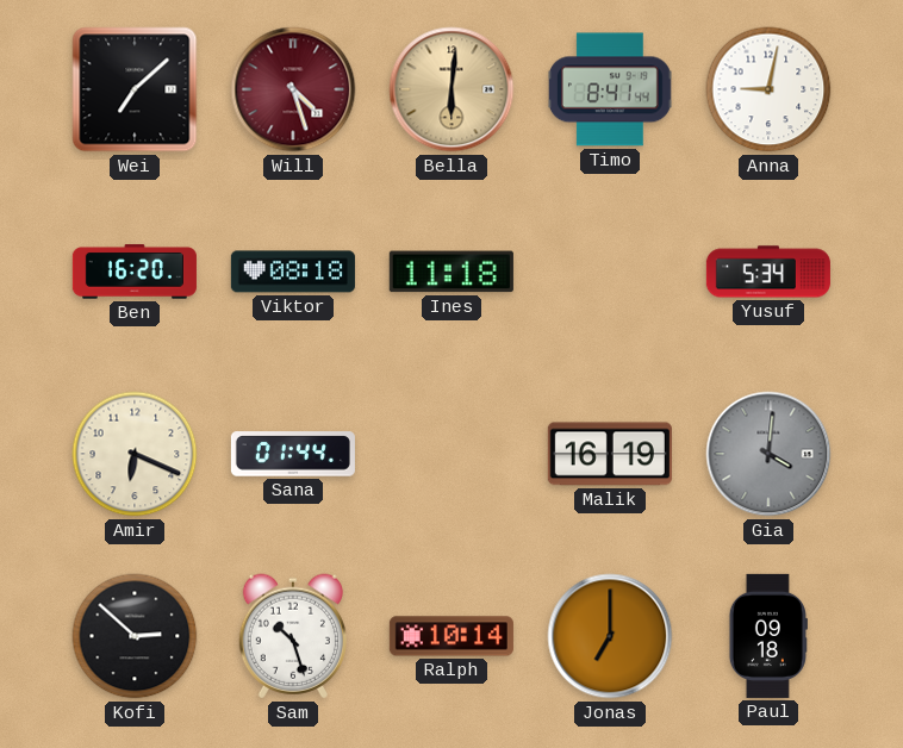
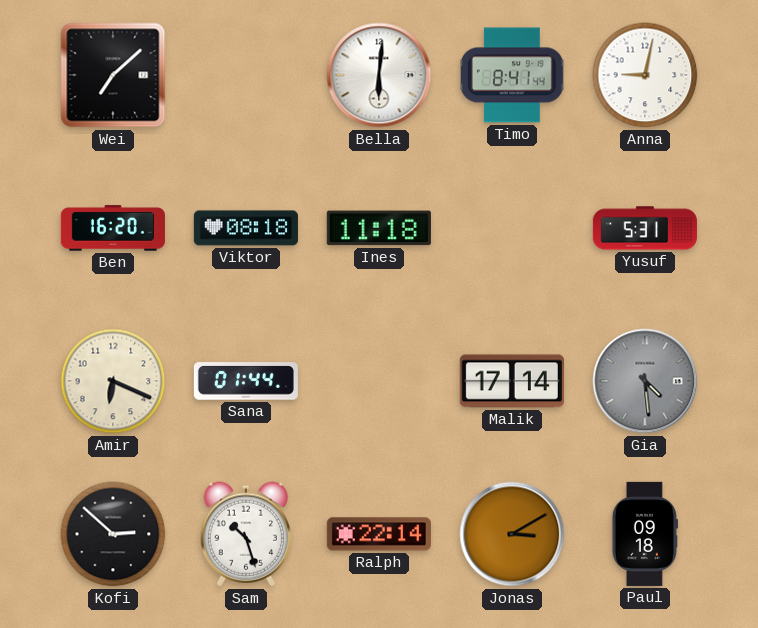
Will: 4:27 -> none
Bella dial: champagne -> white
Yusuf: 5:34 -> 5:31
Malik: 16:19 -> 17:14
Gia: 4:01 -> 4:29
Ralph: 10:14 -> 22:14
Jonas: 7:00 -> 3:10
